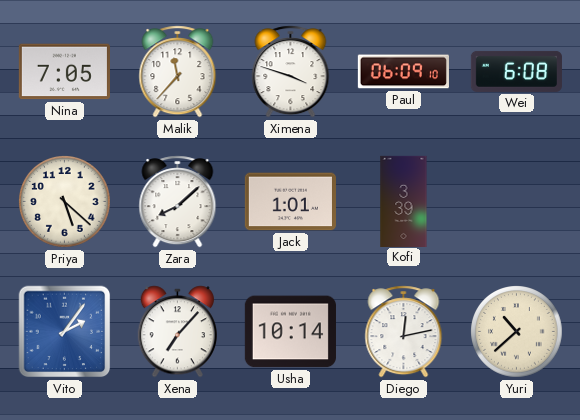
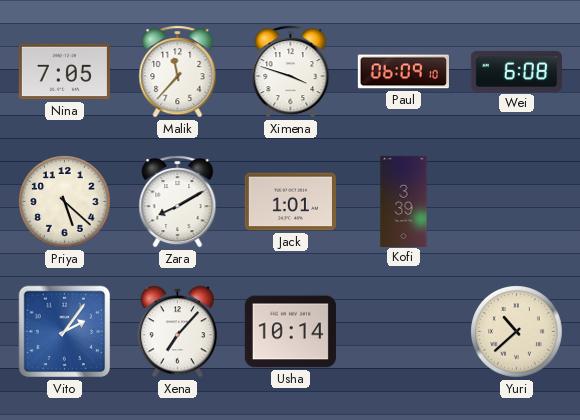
Zara: 8:08 -> 8:10
Diego: 12:13 -> none
